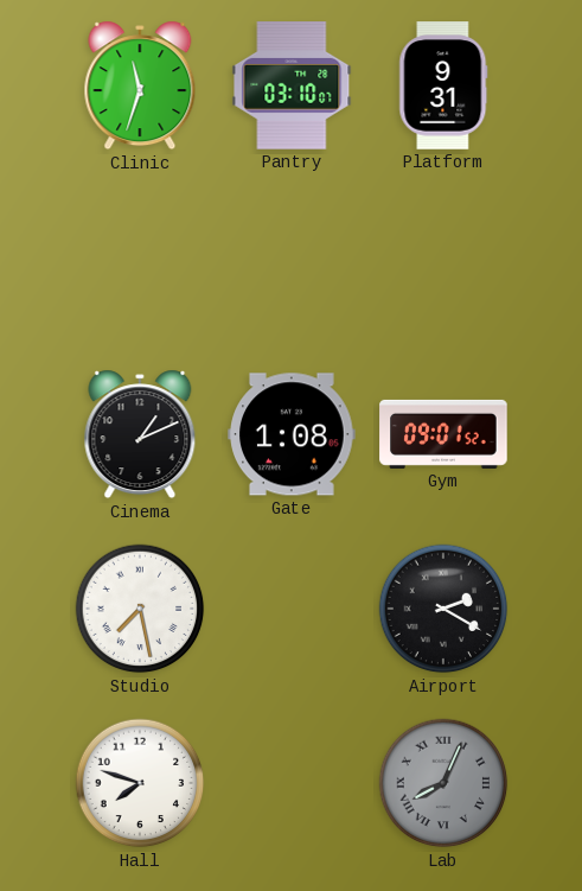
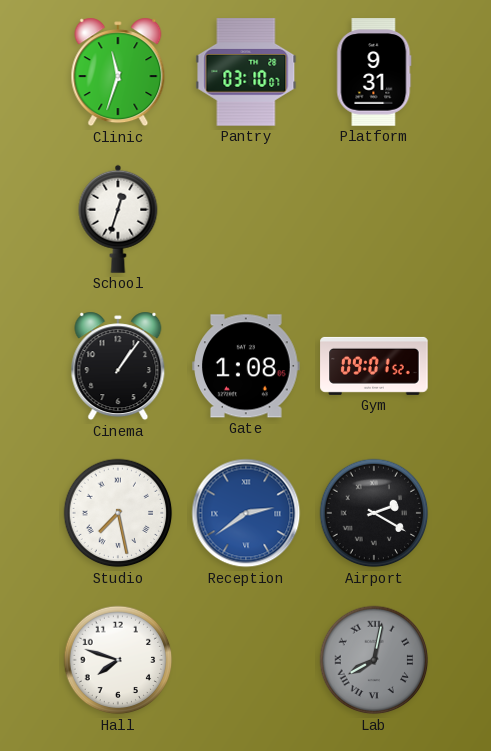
School: none -> 12:33
Cinema: 1:11 -> 1:06
Reception: none -> 2:39
Lab: 8:04 -> 8:02
